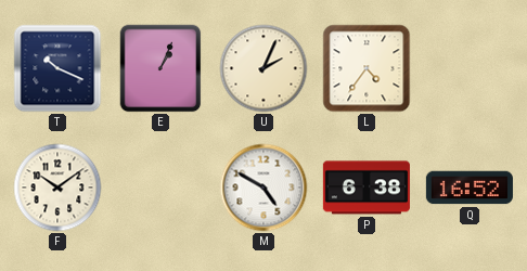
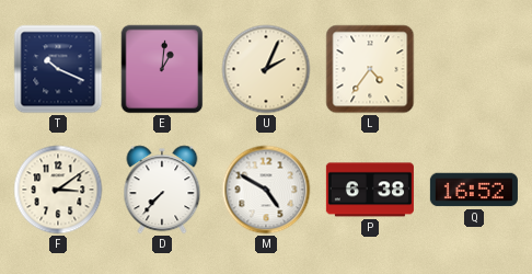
E: 1:04 -> 1:01
F: 10:09 -> 3:09
D: none -> 7:37
